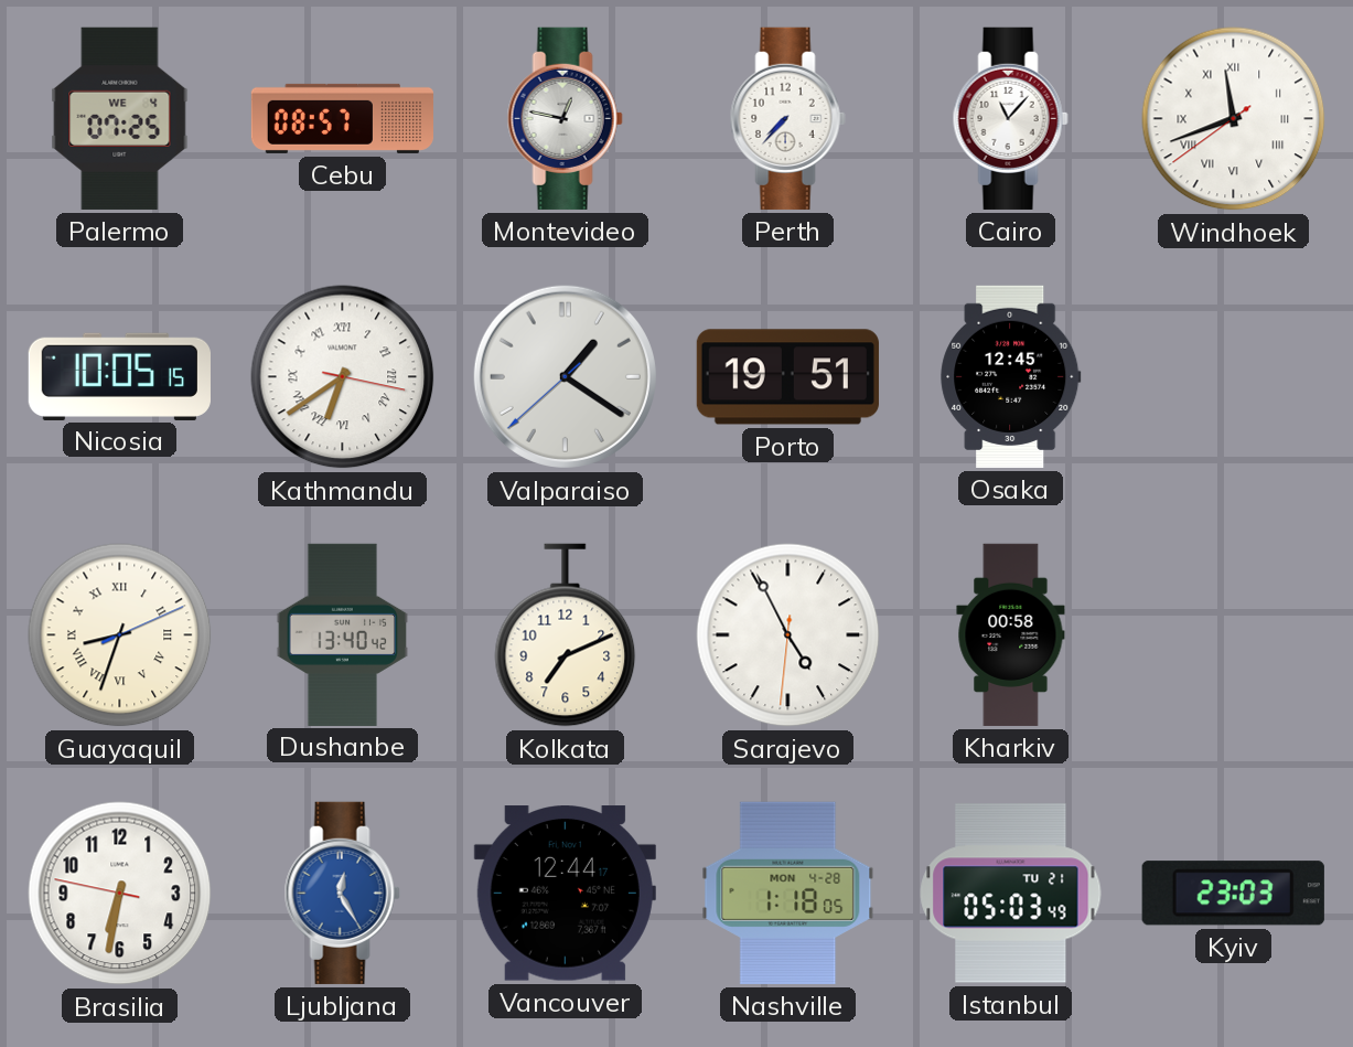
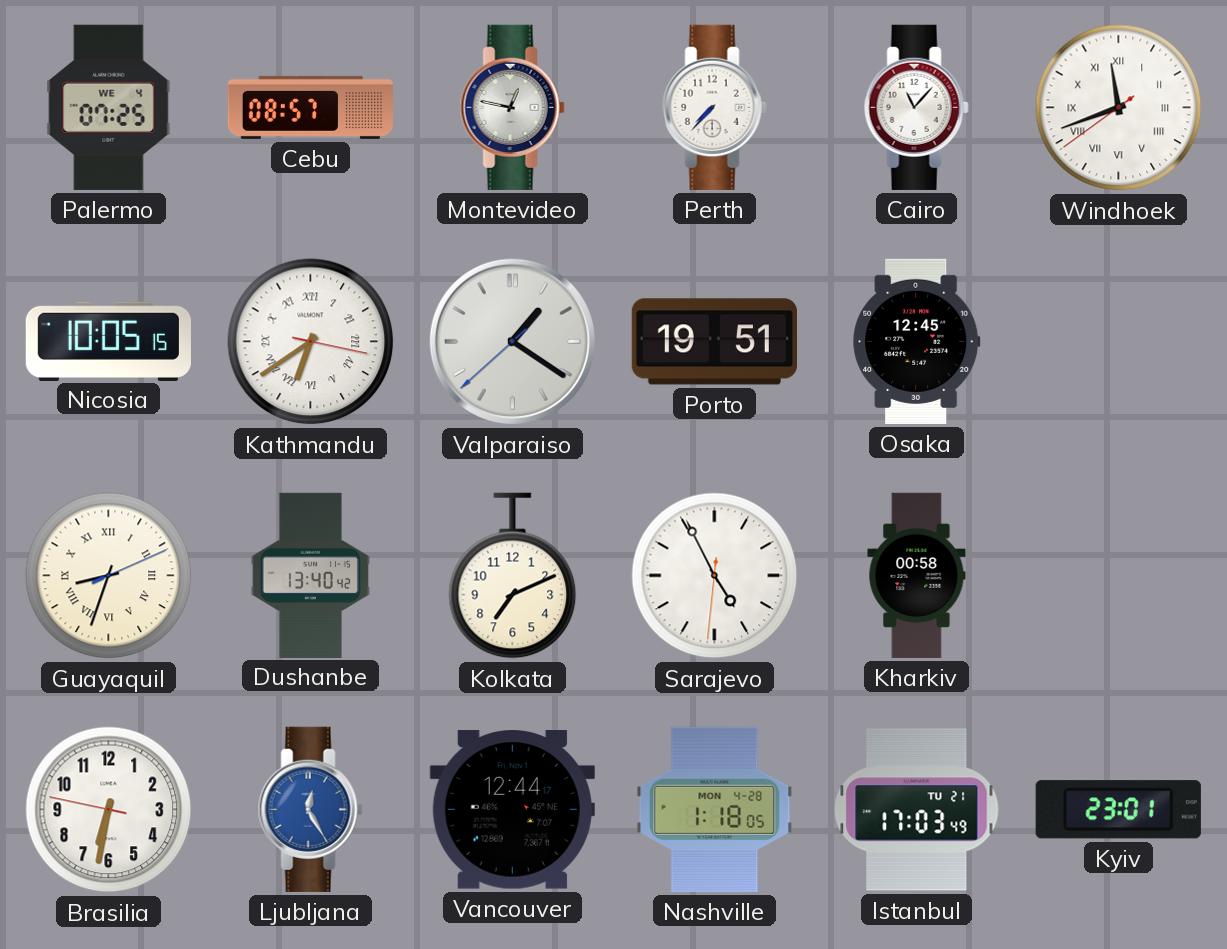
Istanbul: 05:03 -> 17:03
Kyiv: 23:03 -> 23:01
